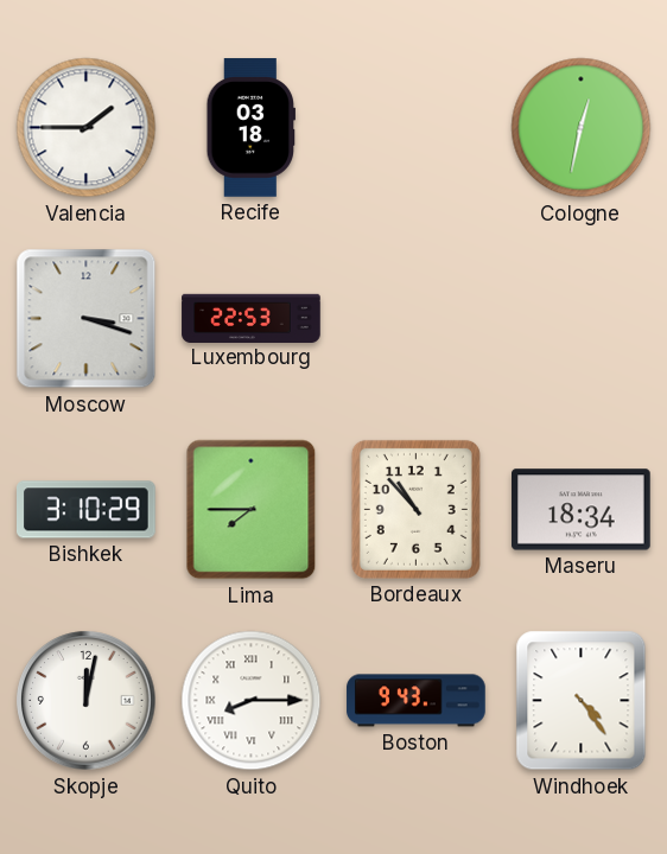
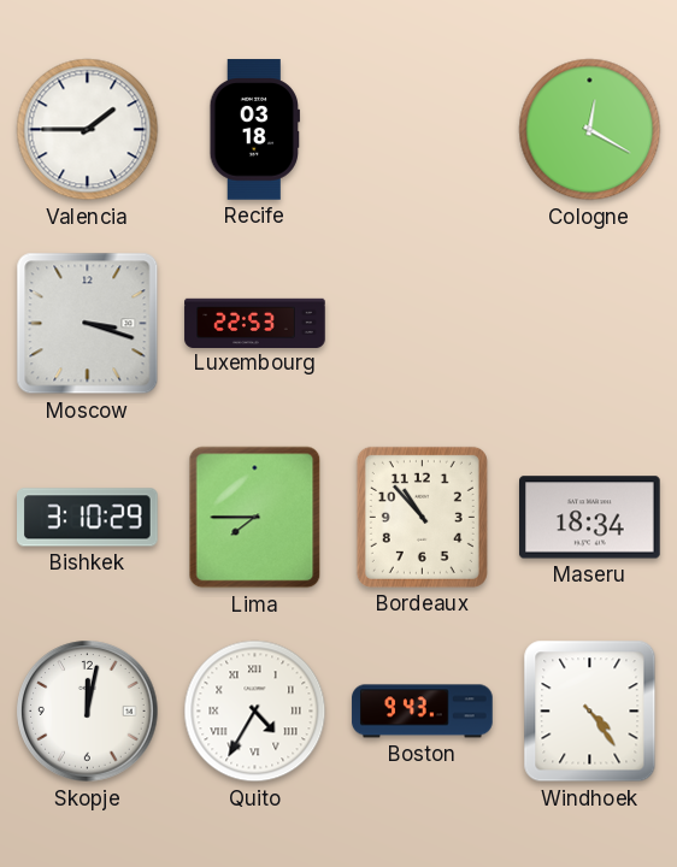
Cologne: 12:32 -> 12:20
Quito: 8:15 -> 4:35
